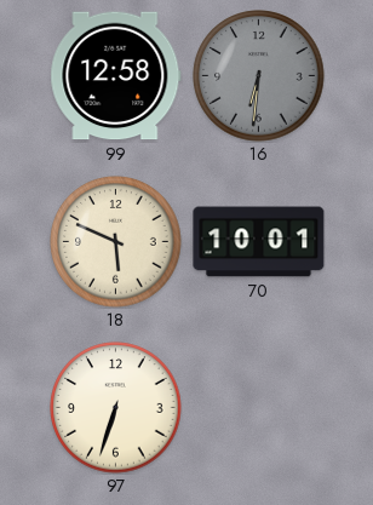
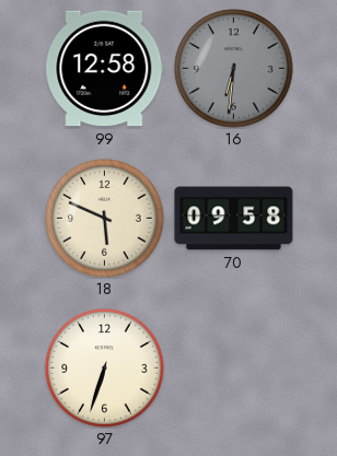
70: 10:01 -> 09:58
